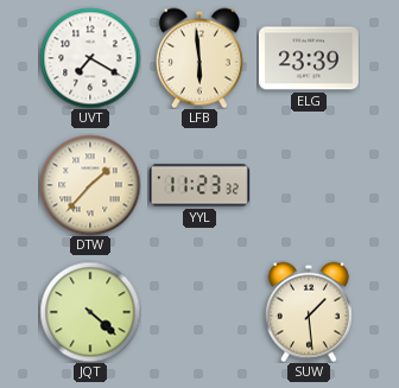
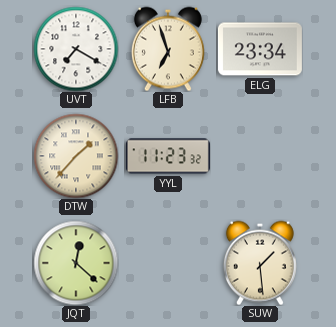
LFB: 5:59 -> 6:57
ELG: 23:39 -> 23:34
JQT: 4:22 -> 12:22
